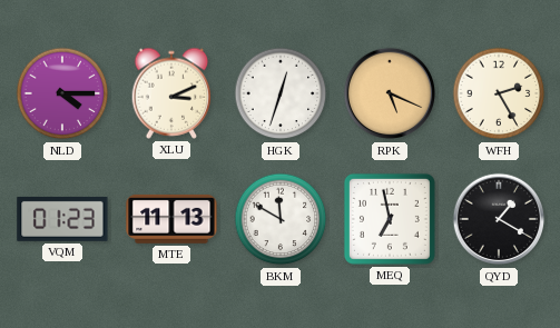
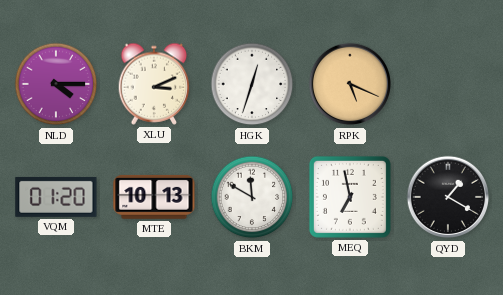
WFH: 2:25 -> none
VQM: 01:23 -> 01:20
MTE: 11:13 -> 10:13
